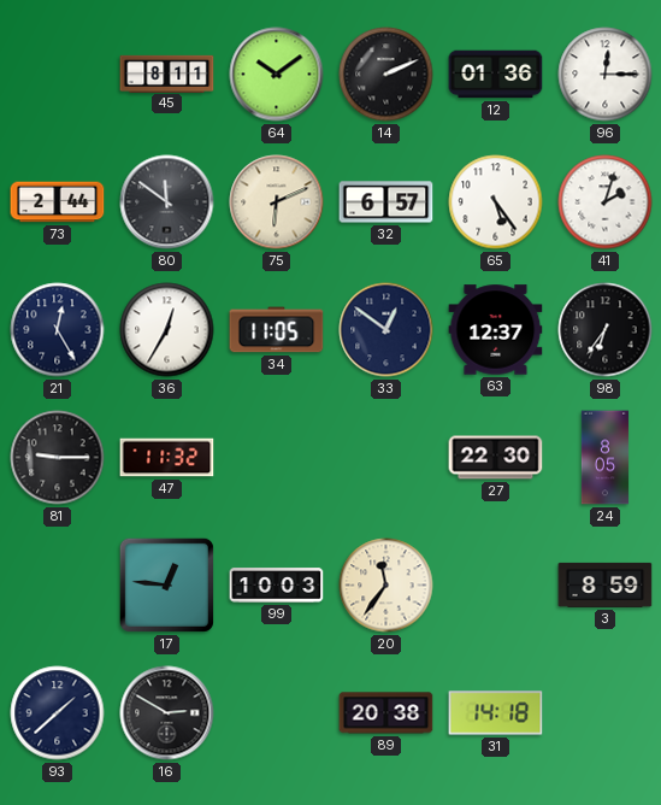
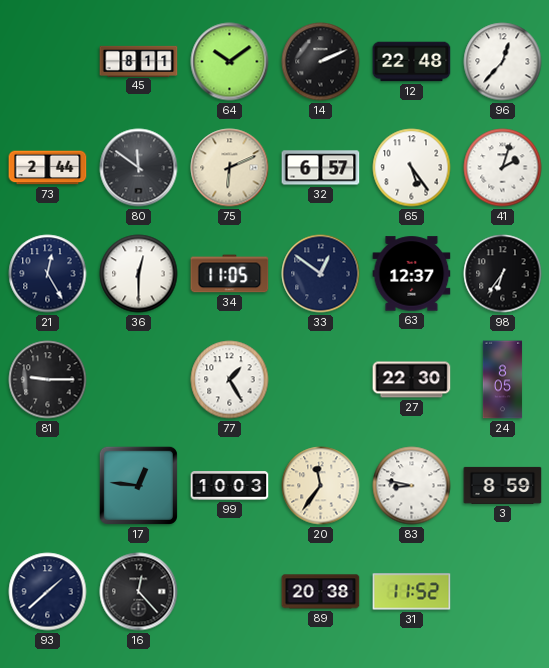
12: 01:36 -> 22:48
96: 12:15 -> 12:37
36: 12:35 -> 12:30
47: 11:32 -> none
77: none -> 1:25
83: none -> 8:47
16: 2:50 -> 12:23
31: 14:18 -> 11:52
